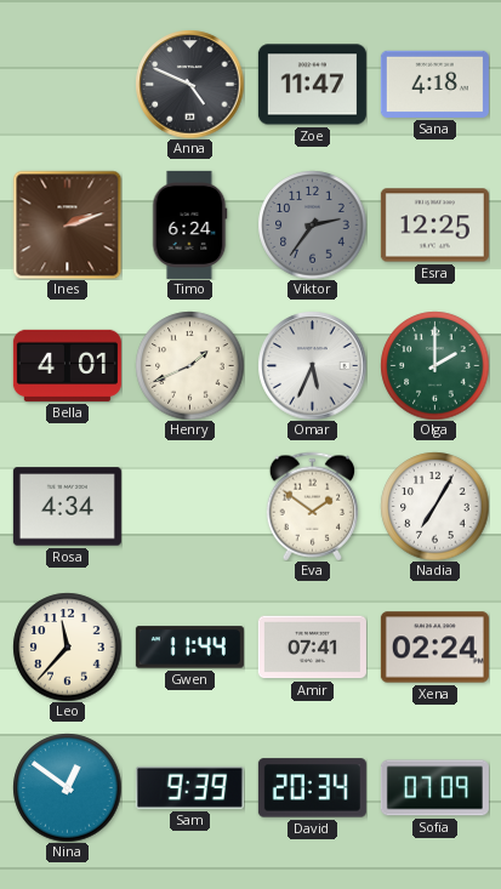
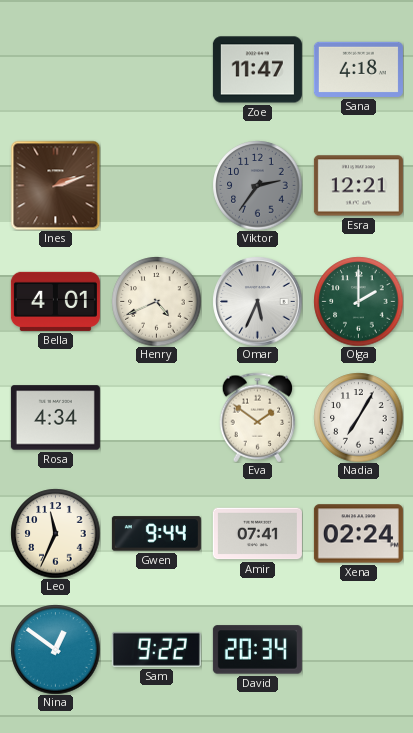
Anna: 4:49 -> none
Timo: 6:24 -> none
Esra: 12:25 -> 12:21
Henry: 1:41 -> 4:41
Leo: 11:37 -> 11:34
Gwen: 11:44 -> 9:44
Sam: 9:39 -> 9:22
Sofia: 07:09 -> none
